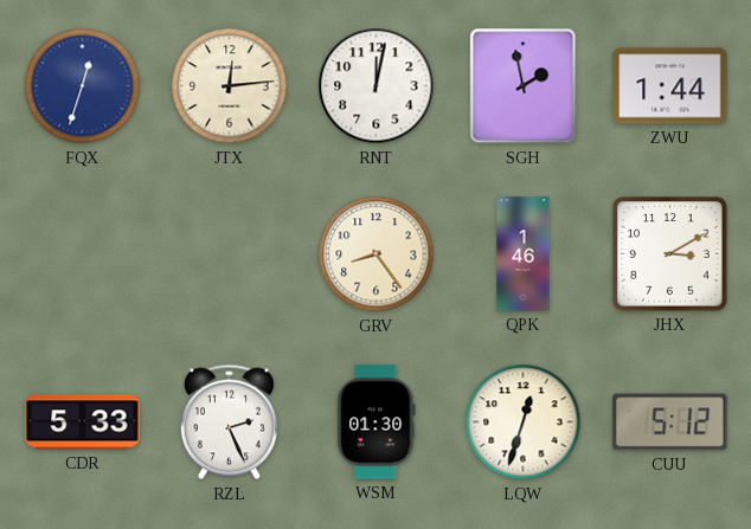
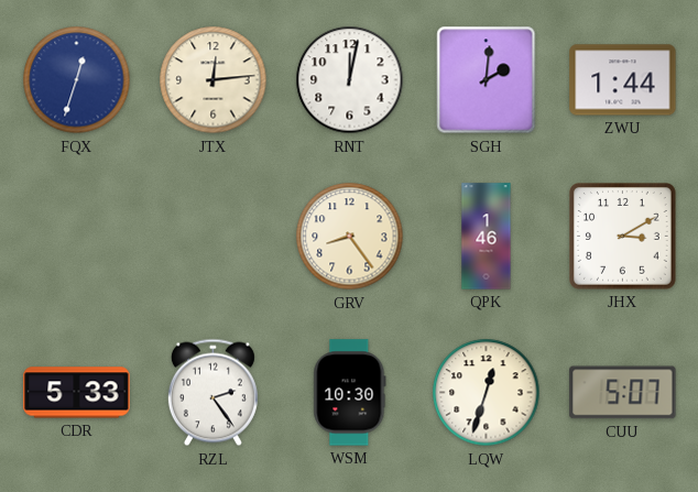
SGH: 1:58 -> 2:01
RZL: 2:26 -> 2:24
WSM: 01:30 -> 10:30
CUU: 5:12 -> 5:07
